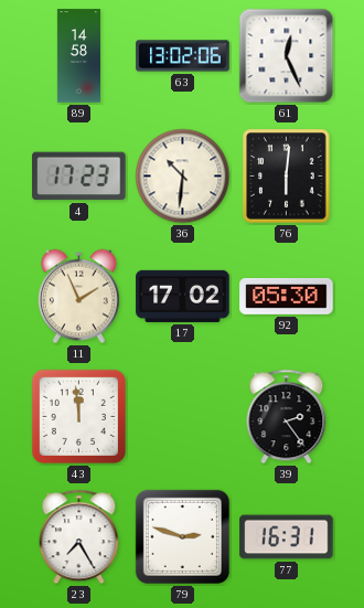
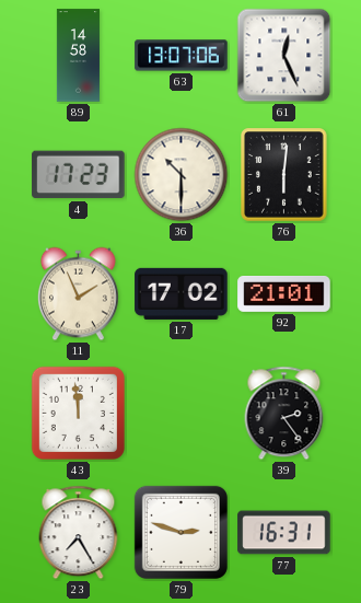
63: 13:02 -> 13:07
36: 10:31 -> 10:30
92: 05:30 -> 21:01
